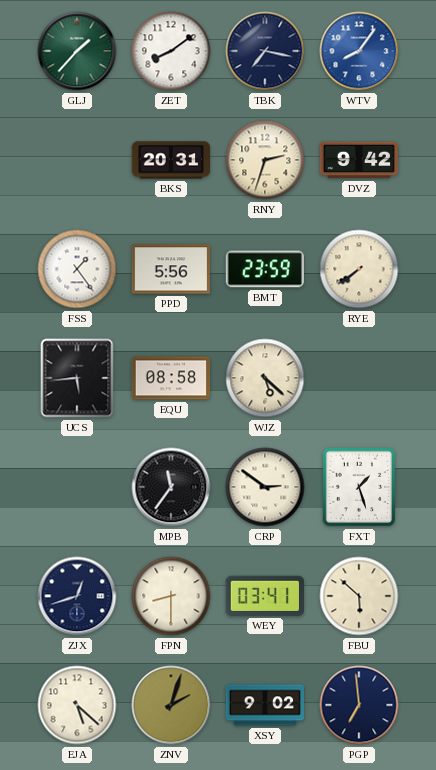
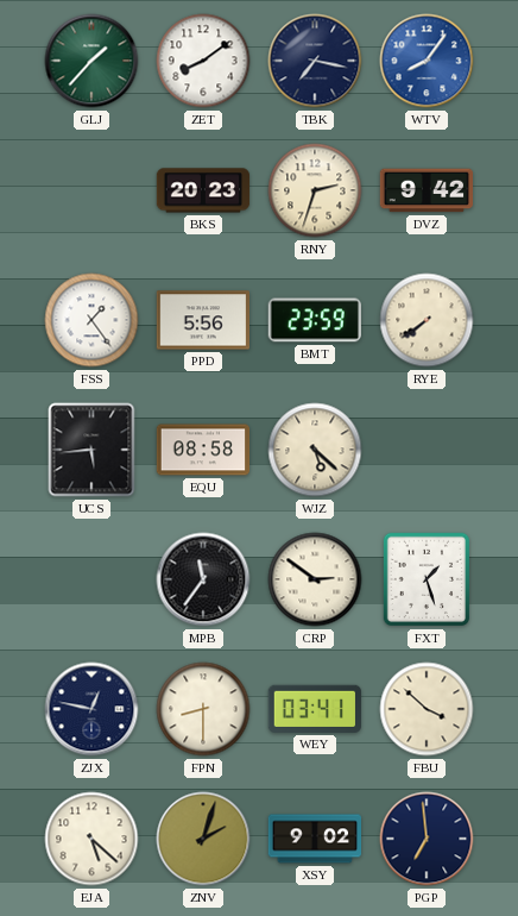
BKS: 20:31 -> 20:23
ZJX: 12:42 -> 12:47
FBU: 5:52 -> 3:52
